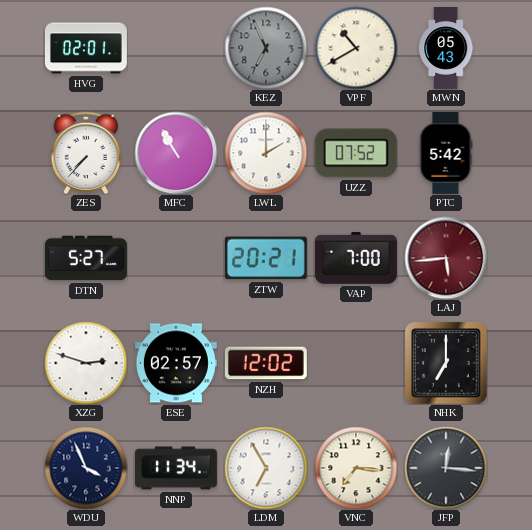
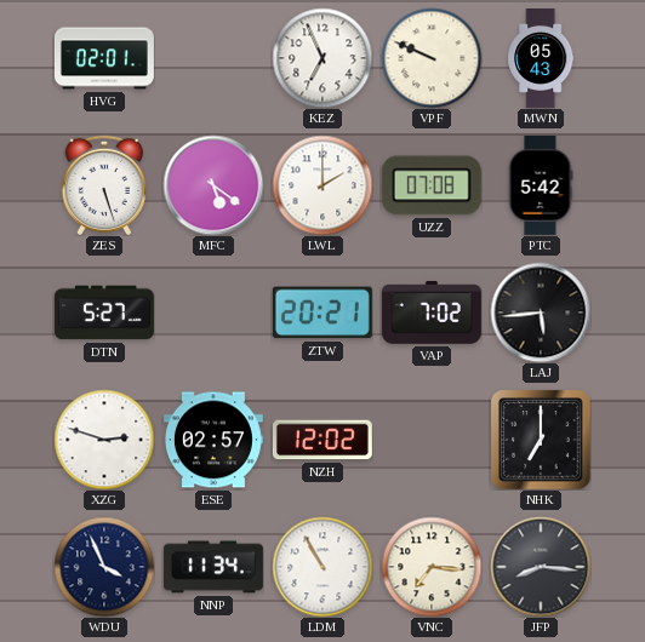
KEZ dial: grey -> white
VPF: 10:40 -> 9:49
ZES: 7:37 -> 5:27
MFC: 10:55 -> 5:21
UZZ: 07:52 -> 07:08
VAP: 7:00 -> 7:02
LAJ dial: burgundy -> black
LDM: 6:55 -> 10:55
JFP: 12:16 -> 8:16
